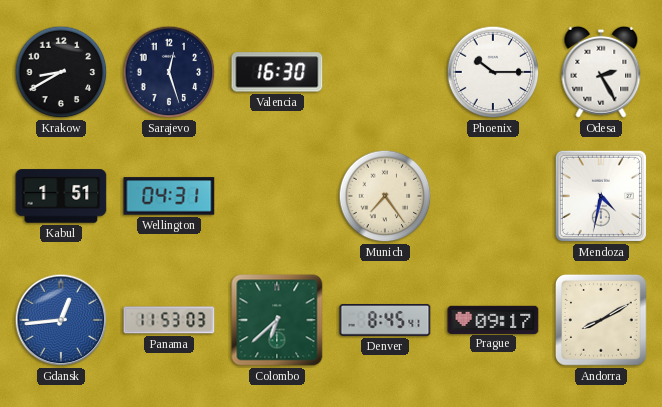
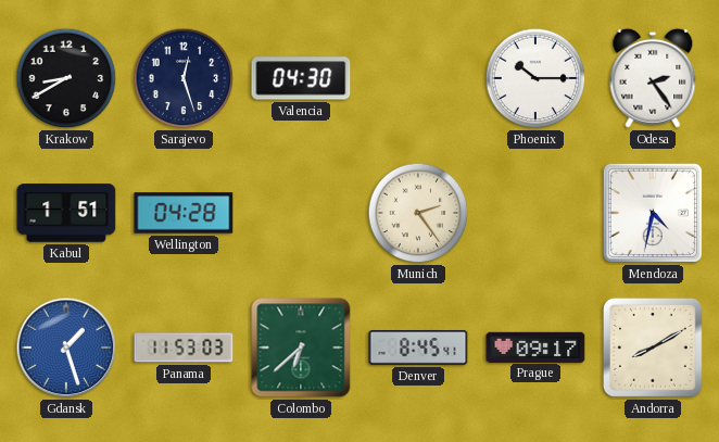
Valencia: 16:30 -> 04:30
Odesa: 2:25 -> 2:24
Wellington: 04:31 -> 04:28
Munich: 7:24 -> 2:24
Gdansk: 12:44 -> 1:27
